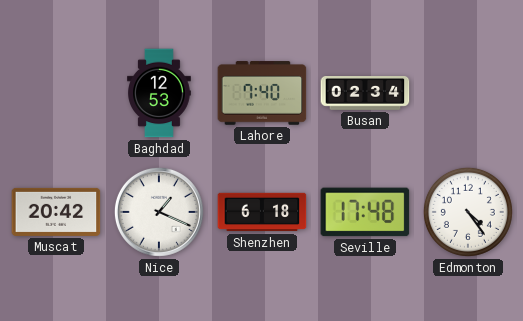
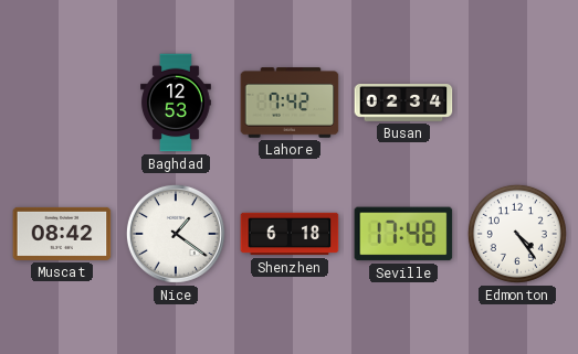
Lahore: 7:40 -> 7:42
Muscat: 20:42 -> 08:42
Nice: 1:19 -> 1:21
